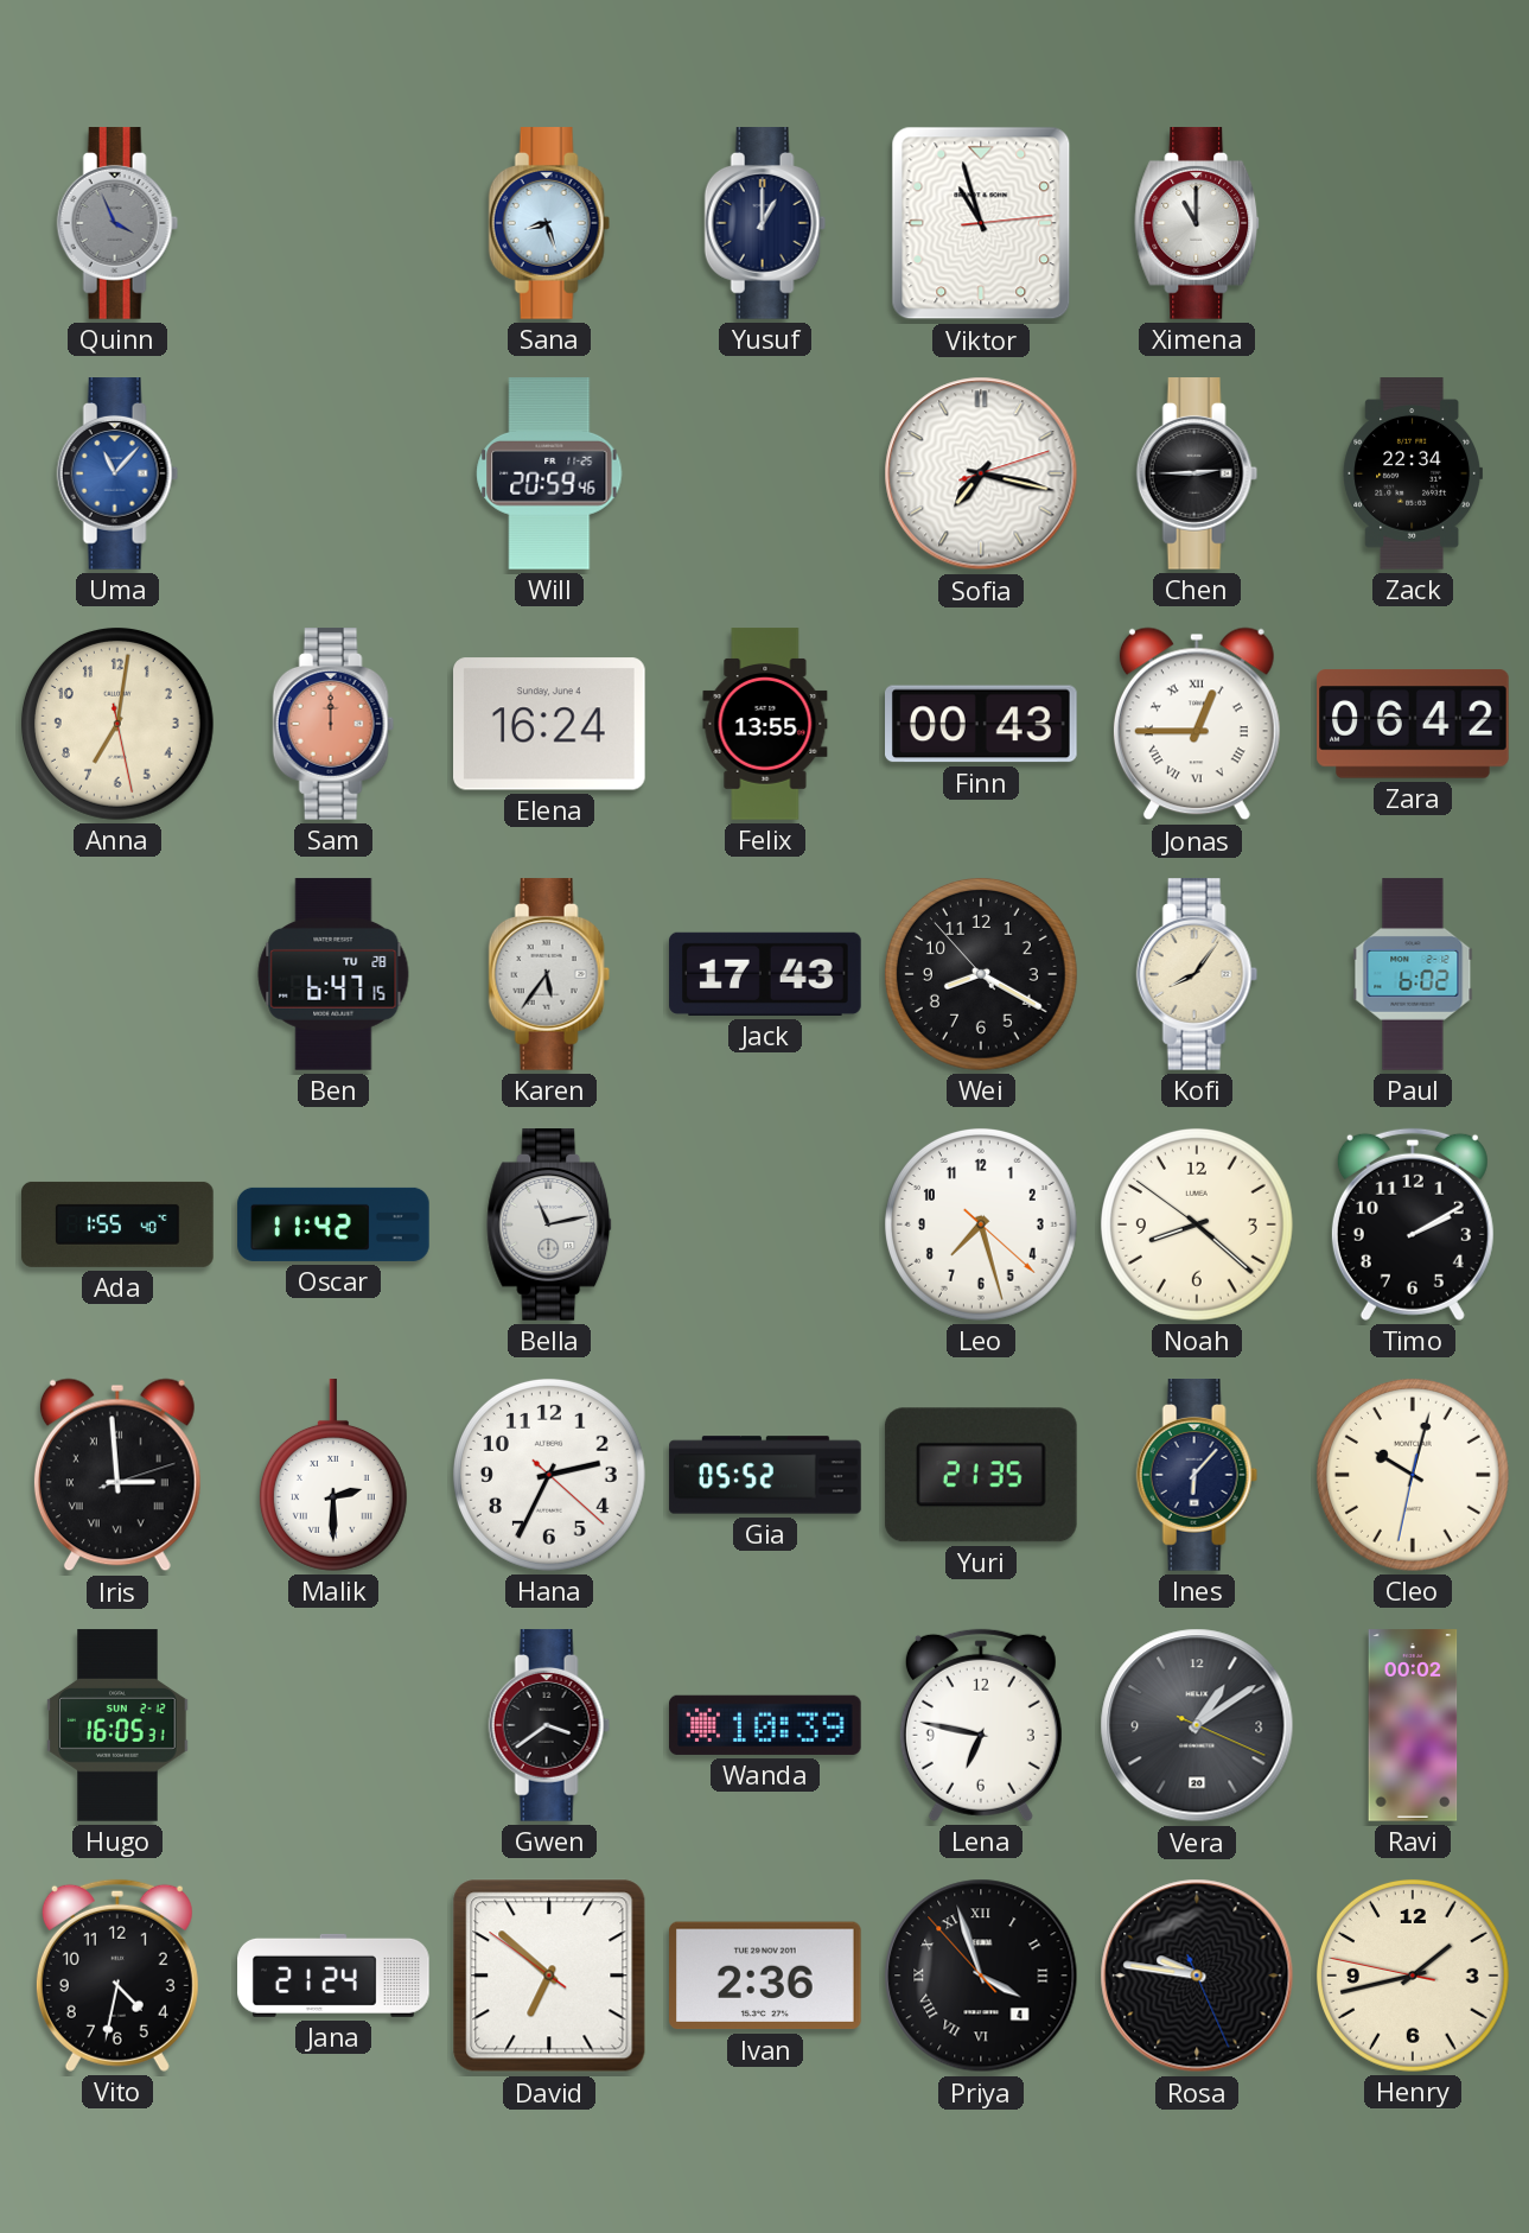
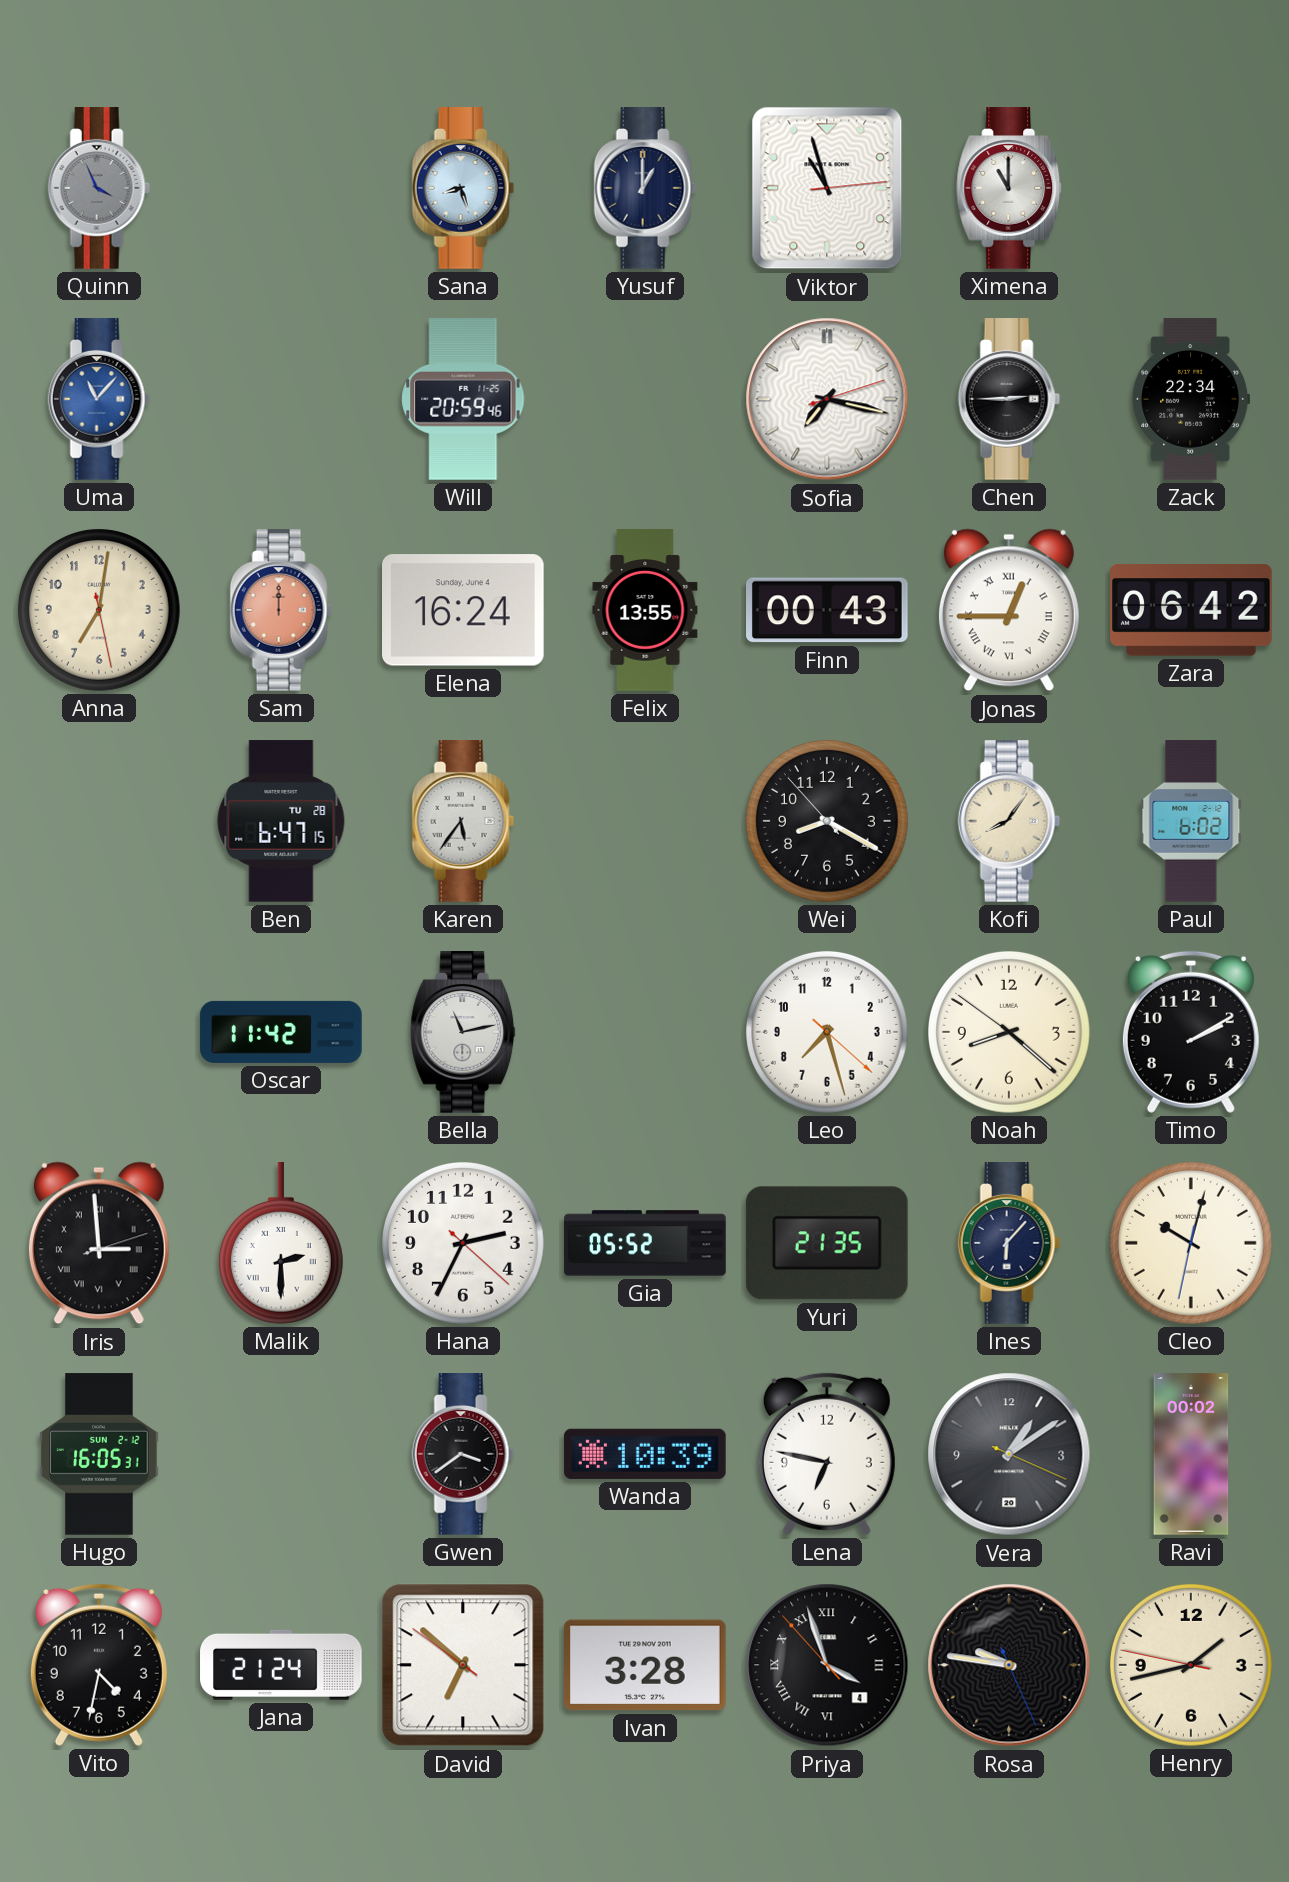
Jack: 17:43 -> none
Ada: 1:55 -> none
Ivan: 2:36 -> 3:28
